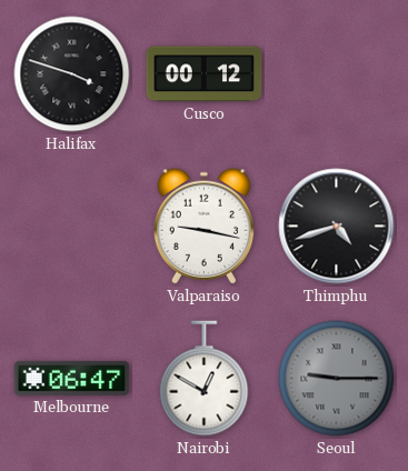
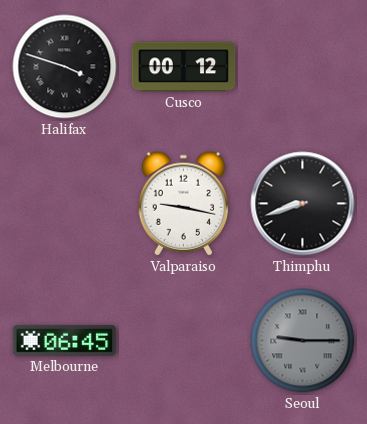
Thimphu: 4:42 -> 8:42
Melbourne: 06:47 -> 06:45
Nairobi: 12:50 -> none
